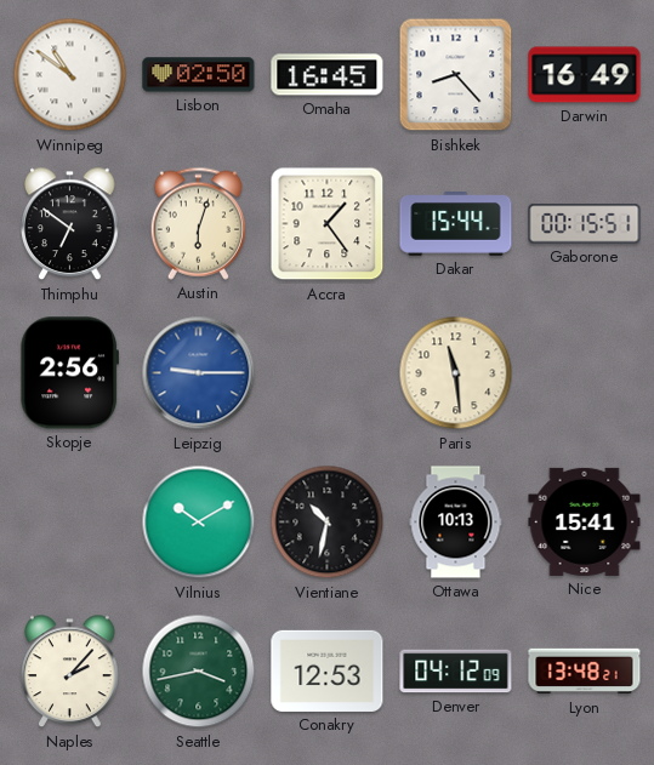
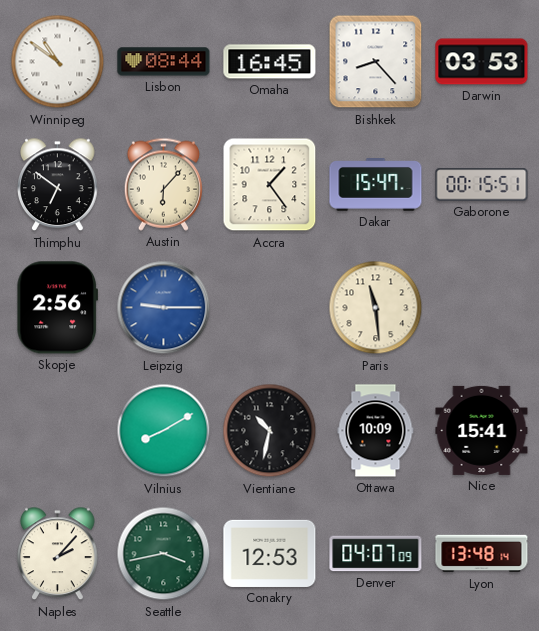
Lisbon: 02:50 -> 08:44
Darwin: 16:49 -> 03:53
Austin: 6:03 -> 6:07
Dakar: 15:44 -> 15:47
Vilnius: 10:10 -> 8:10
Ottawa: 10:13 -> 10:09
Denver: 04:12 -> 04:07
Lyon: 13:48:21 -> 13:48:14
